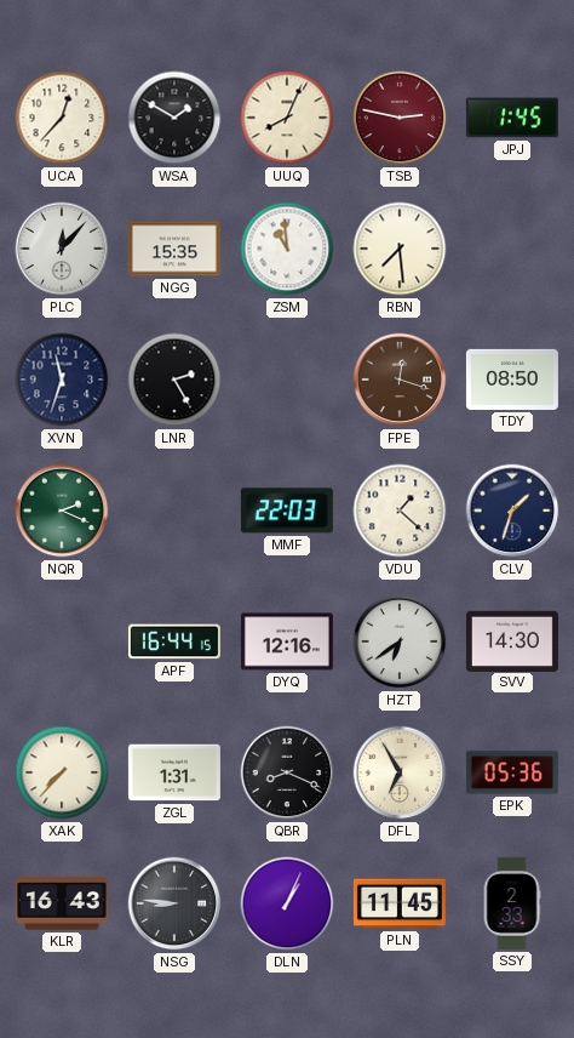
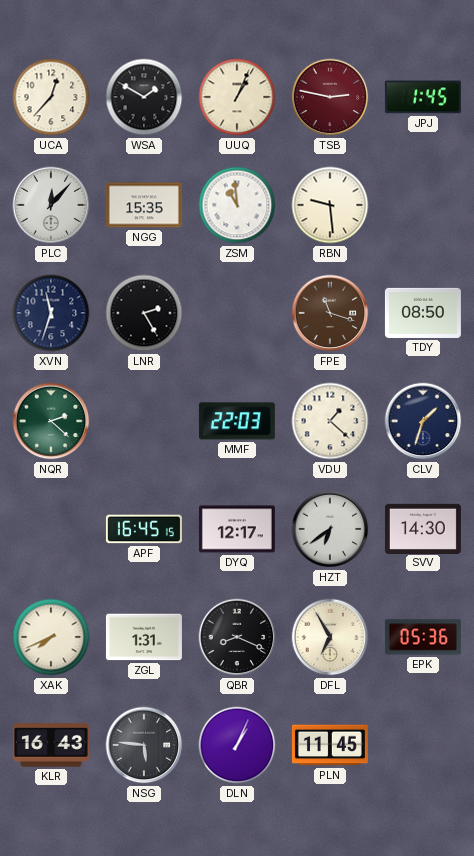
UUQ: 8:04 -> 1:04
RBN: 7:29 -> 9:29
FPE: 12:18 -> 11:18
NQR: 2:19 -> 2:22
APF: 16:44 -> 16:45
DYQ: 12:16 -> 12:17
XAK: 7:37 -> 7:41
NSG: 8:46 -> 5:46
SSY: 2:33 -> none
